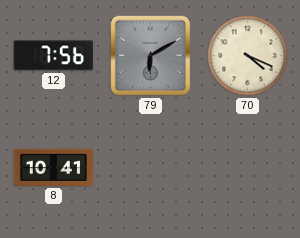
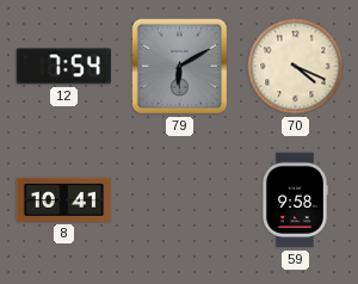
12: 7:56 -> 7:54
59: none -> 9:58
